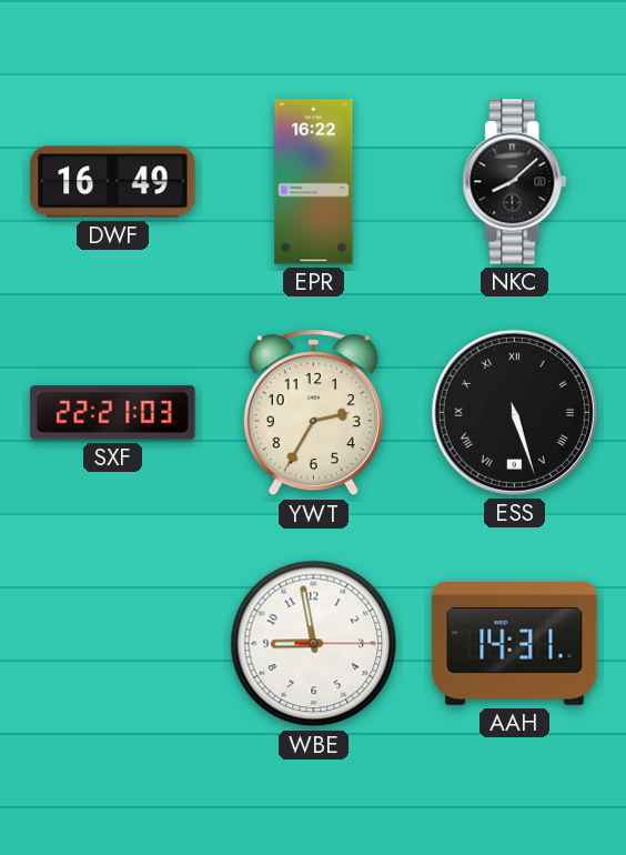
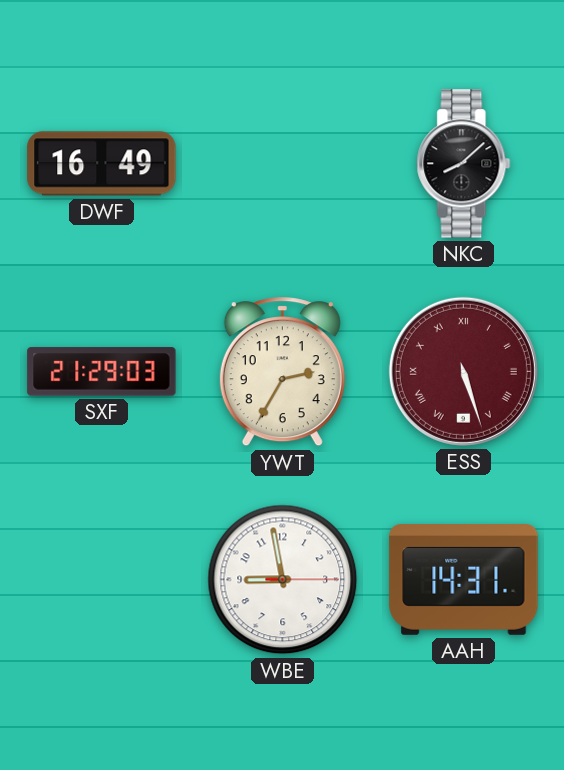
EPR: 16:22 -> none
SXF: 22:21 -> 21:29
ESS dial: black -> burgundy
